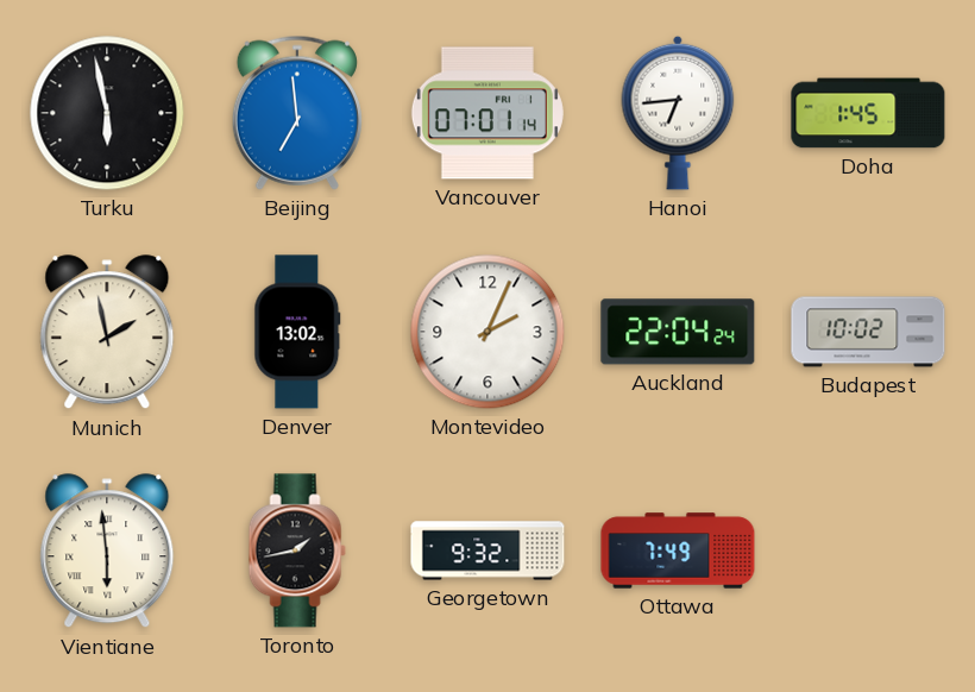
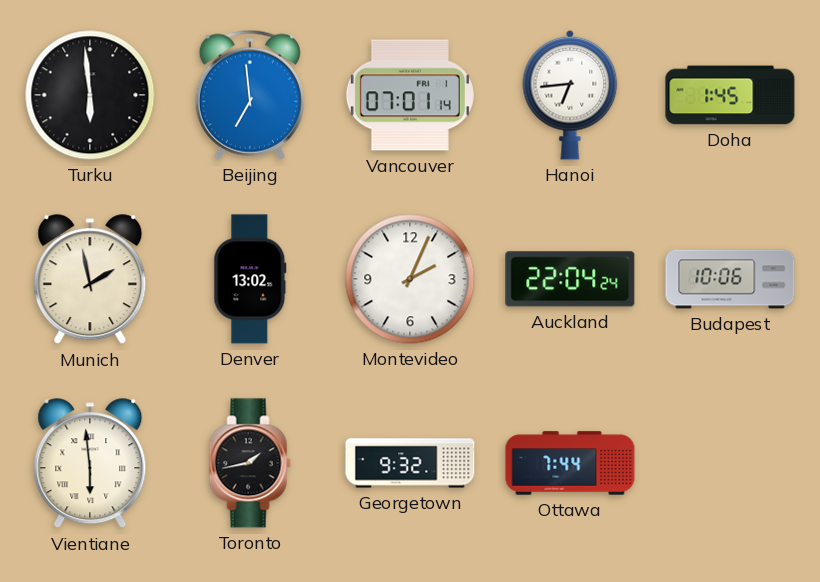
Turku: 5:58 -> 5:59
Budapest: 10:02 -> 10:06
Ottawa: 7:49 -> 7:44
